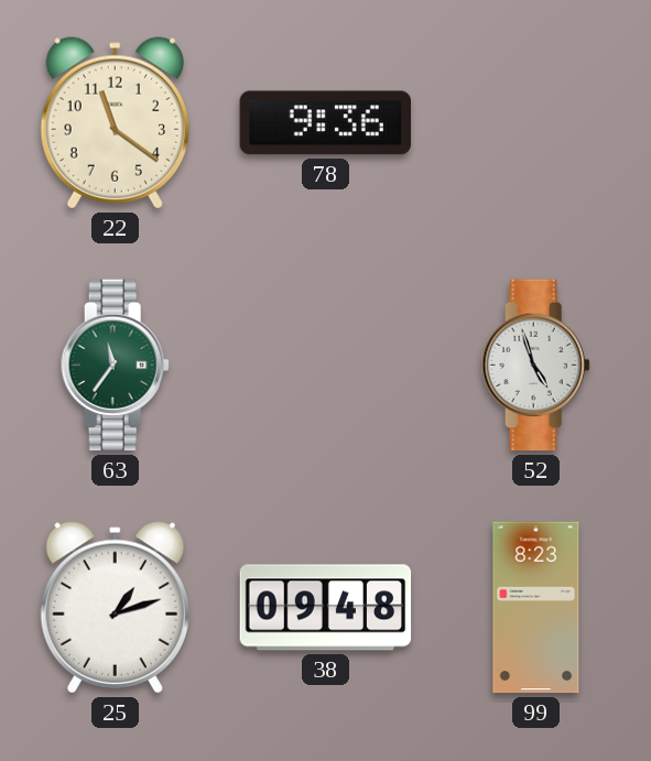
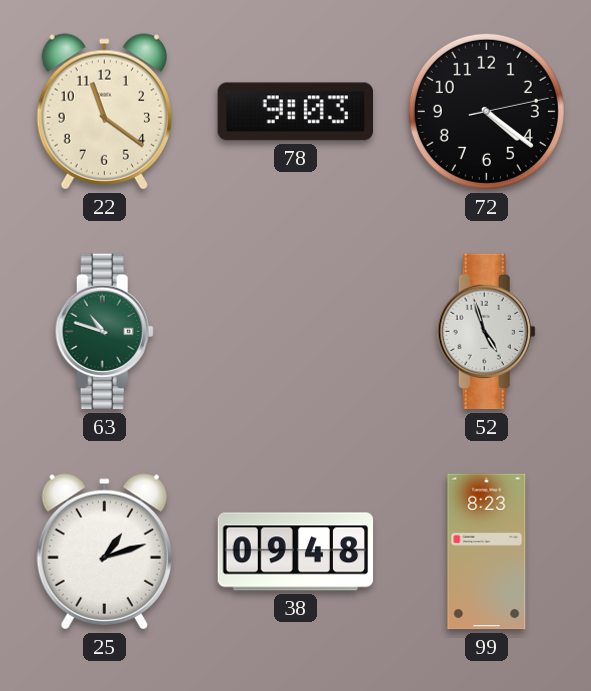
78: 9:36 -> 9:03
72: none -> 4:21
63: 11:36 -> 10:48
